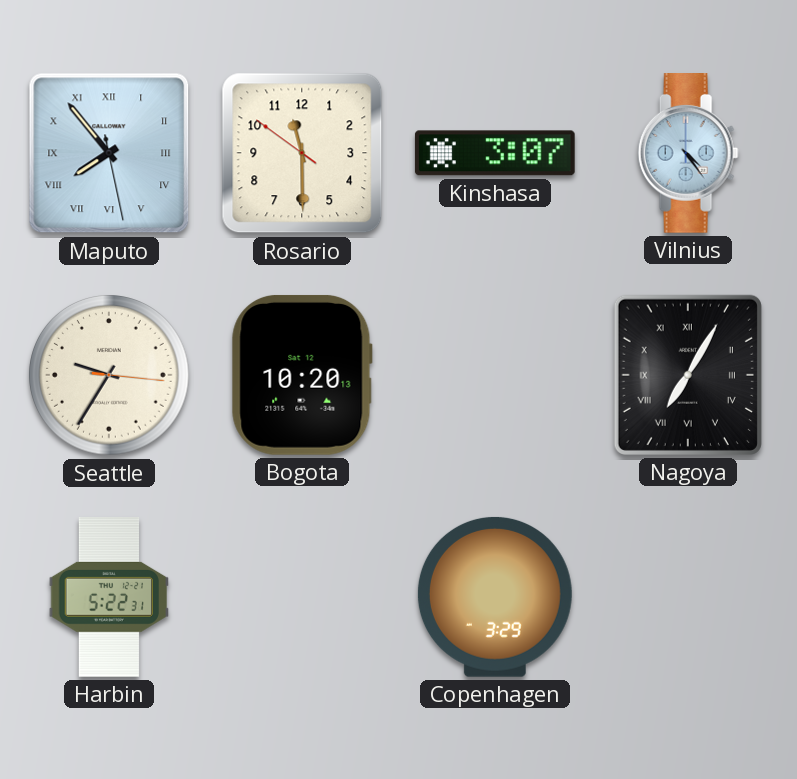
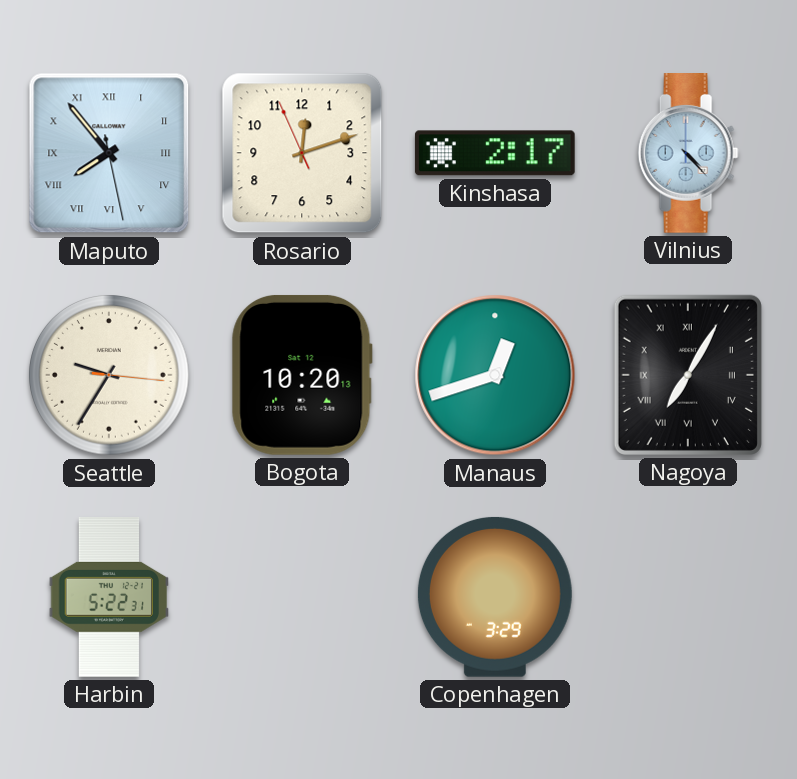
Rosario: 11:29 -> 12:11
Kinshasa: 3:07 -> 2:17
Vilnius: 4:24 -> 4:23
Manaus: none -> 12:42
